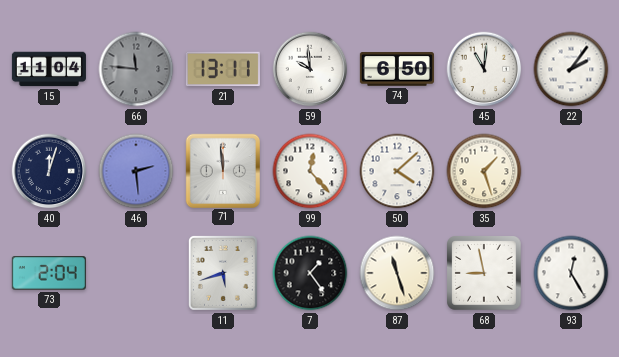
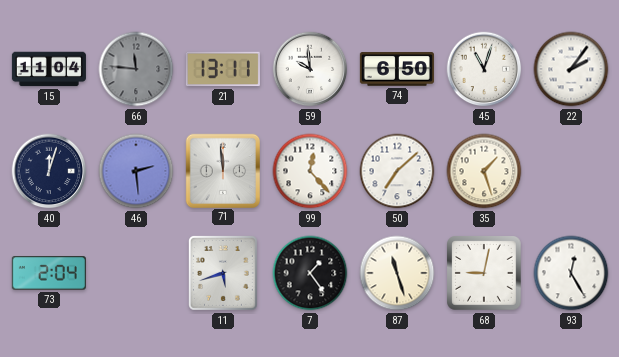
45: 11:01 -> 11:03
50: 4:08 -> 7:08
68: 8:58 -> 9:02
